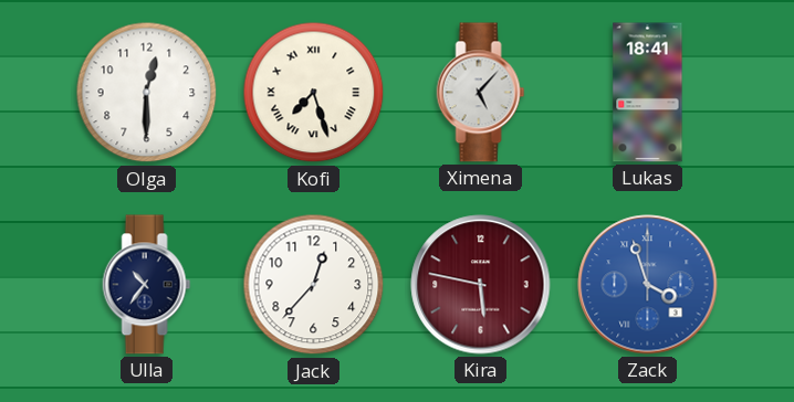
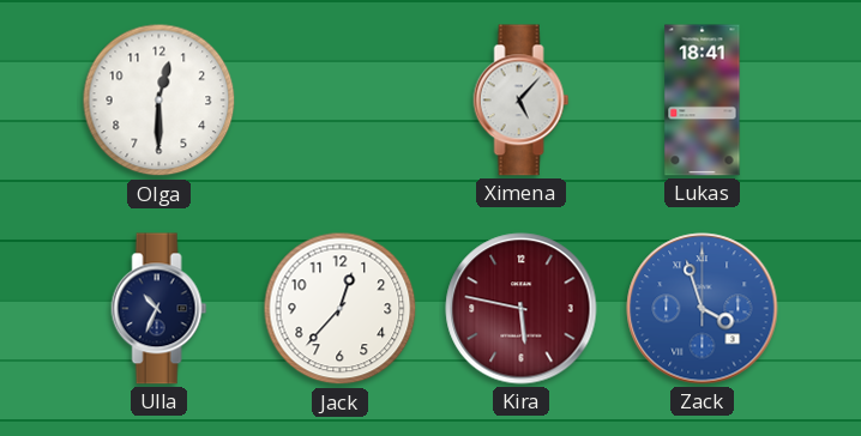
Kofi: 7:27 -> none
Ulla: 10:36 -> 10:34
